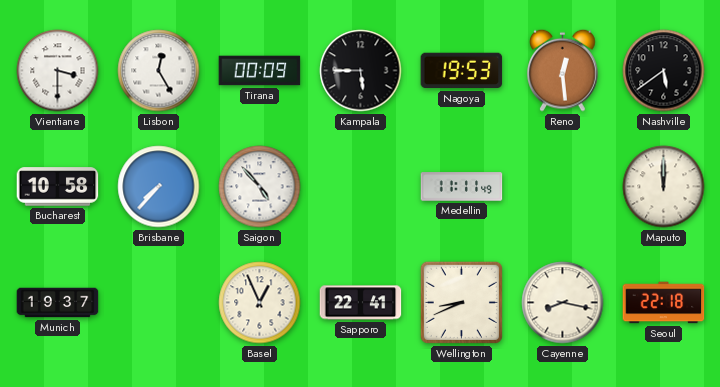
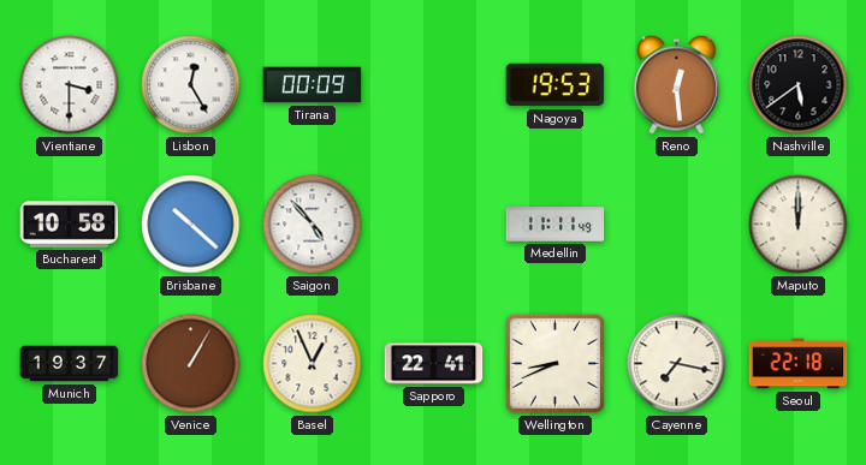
Kampala: 5:45 -> none
Brisbane: 7:37 -> 10:22
Venice: none -> 1:05
Cayenne: 8:17 -> 7:17
